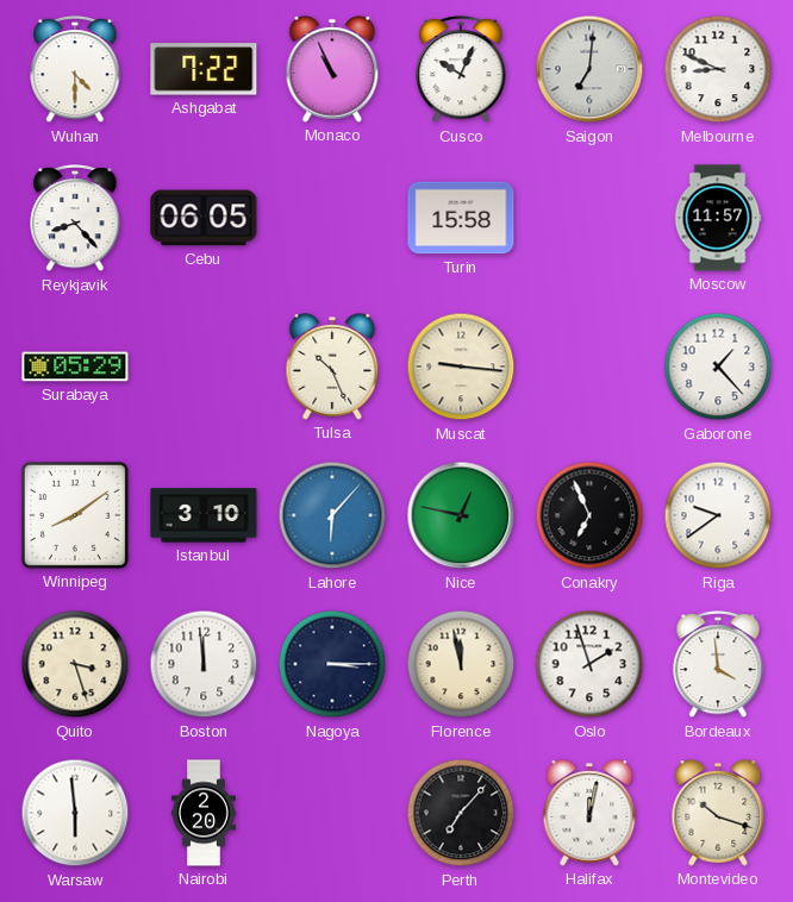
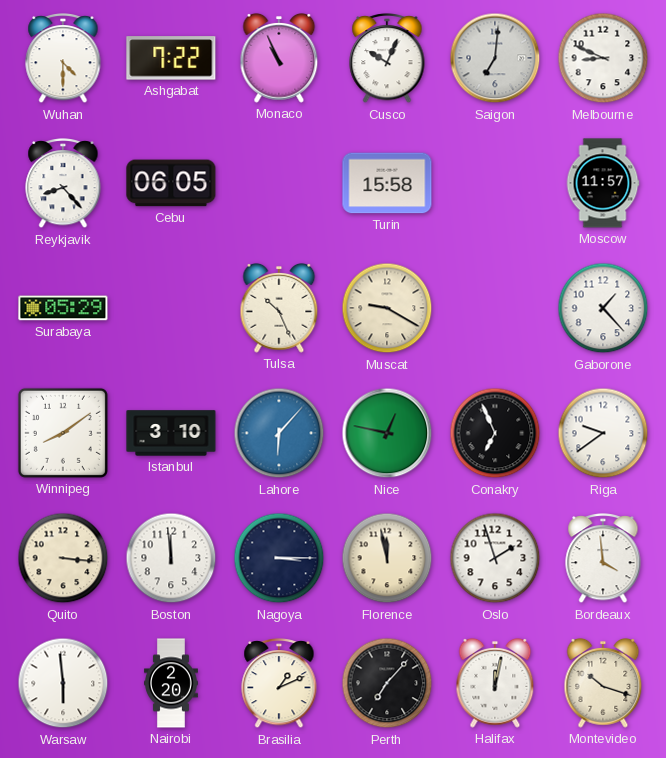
Muscat: 9:16 -> 9:20
Quito: 3:27 -> 3:16
Brasilia: none -> 1:11
